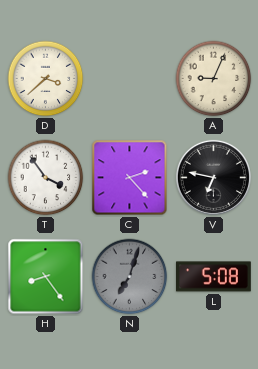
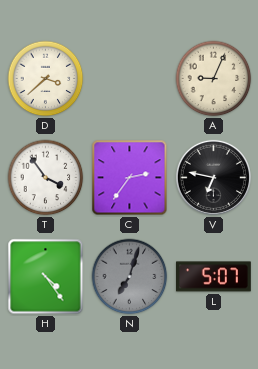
C: 2:23 -> 2:36
H: 8:24 -> 4:24
L: 5:08 -> 5:07
